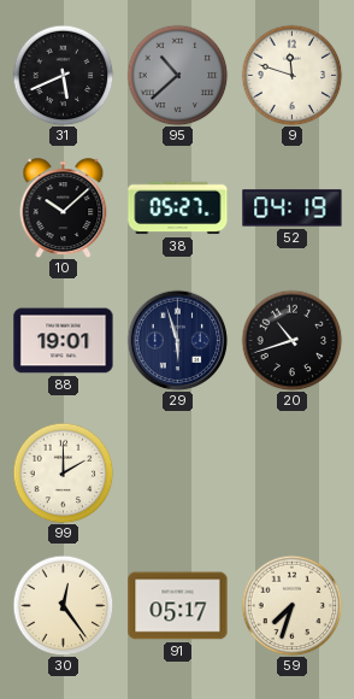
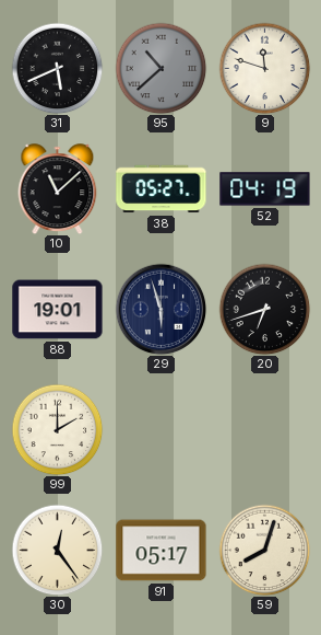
10: 10:08 -> 11:08
20: 10:42 -> 6:42
59: 7:33 -> 8:03
